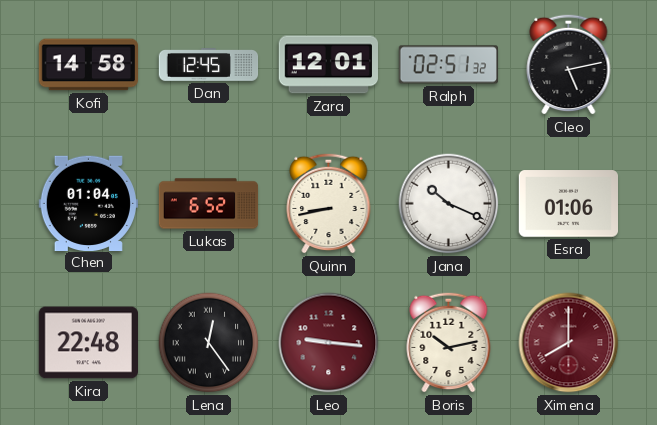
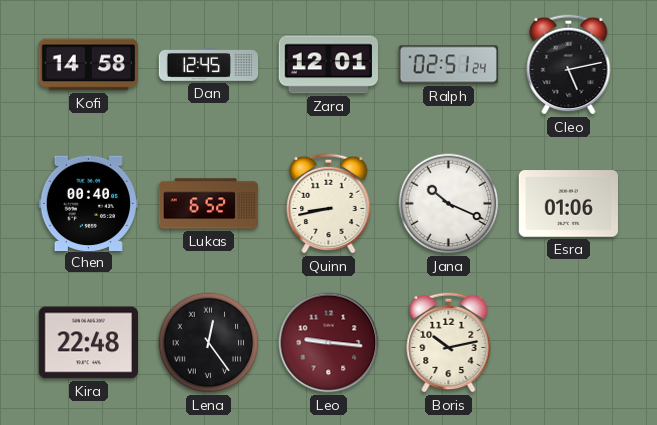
Ralph: 02:51:32 -> 02:51:24
Chen: 01:04 -> 00:40
Ximena: 8:00 -> none
